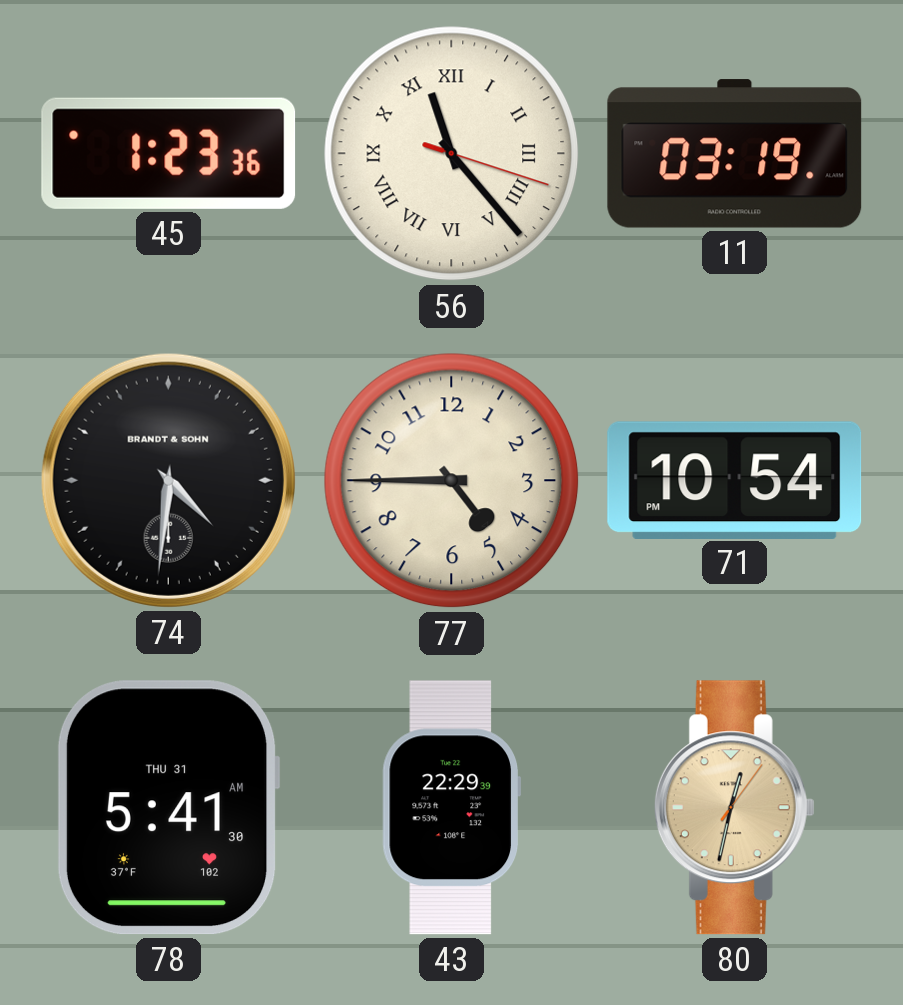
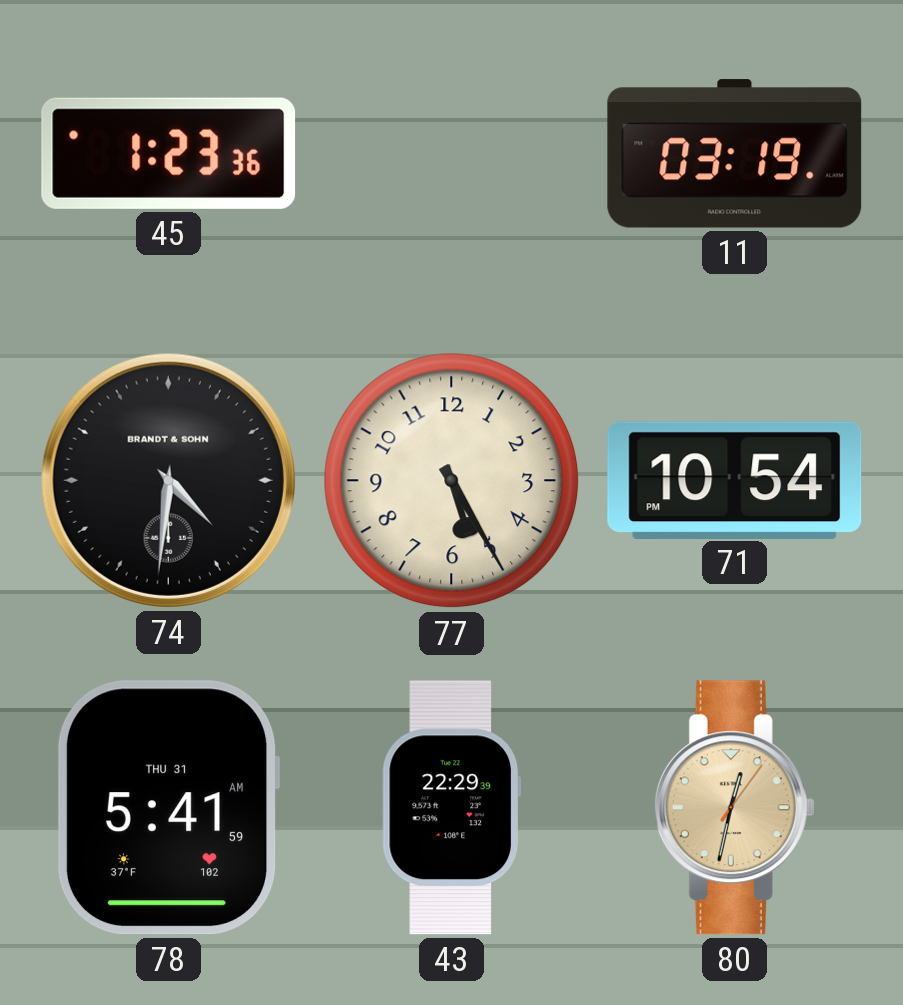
56: 11:23 -> none
77: 4:45 -> 5:25
78: 5:41:30 AM -> 5:41:59 AM
